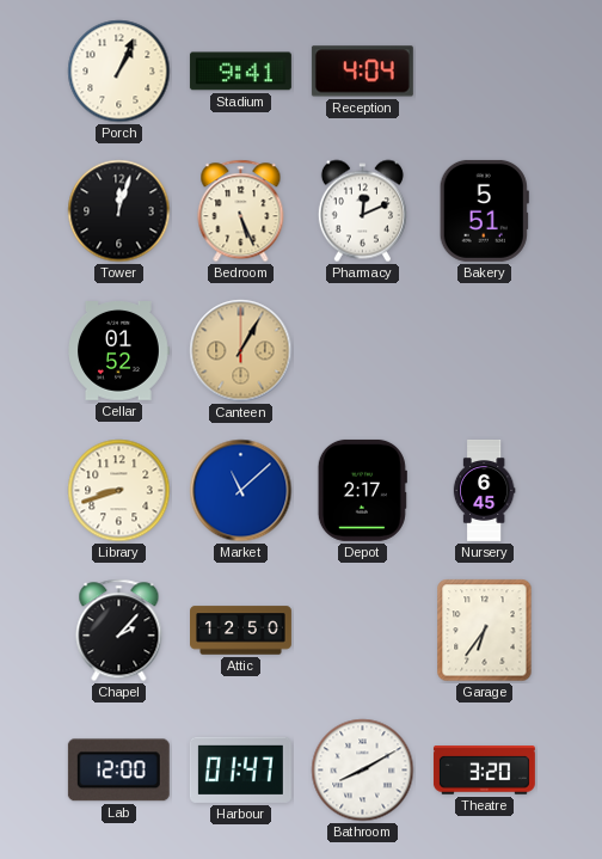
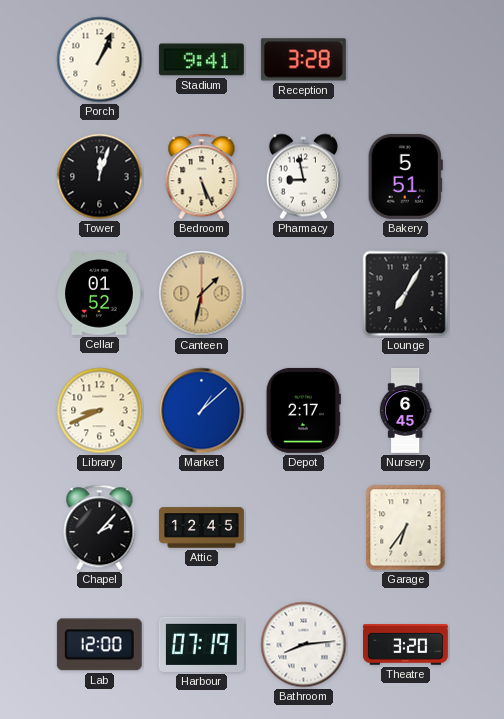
Reception: 4:04 -> 3:28
Pharmacy: 12:11 -> 8:58
Canteen: 1:05 -> 1:32
Lounge: none -> 7:05
Library: 8:42 -> 8:41
Market: 11:08 -> 1:08
Attic: 12:50 -> 12:45
Harbour: 01:47 -> 07:19
Bathroom: 8:10 -> 8:14
